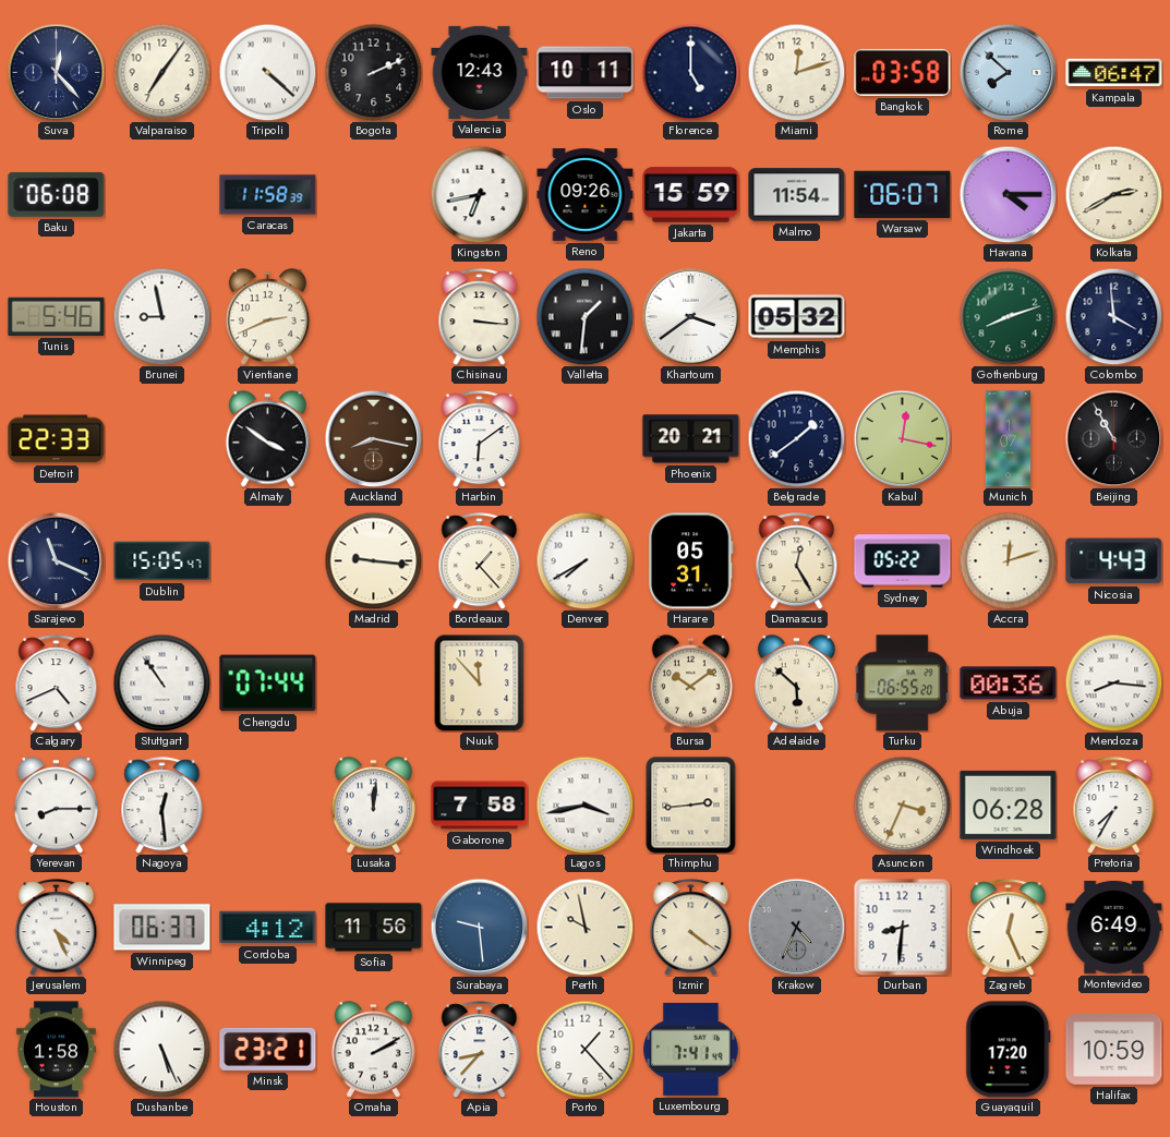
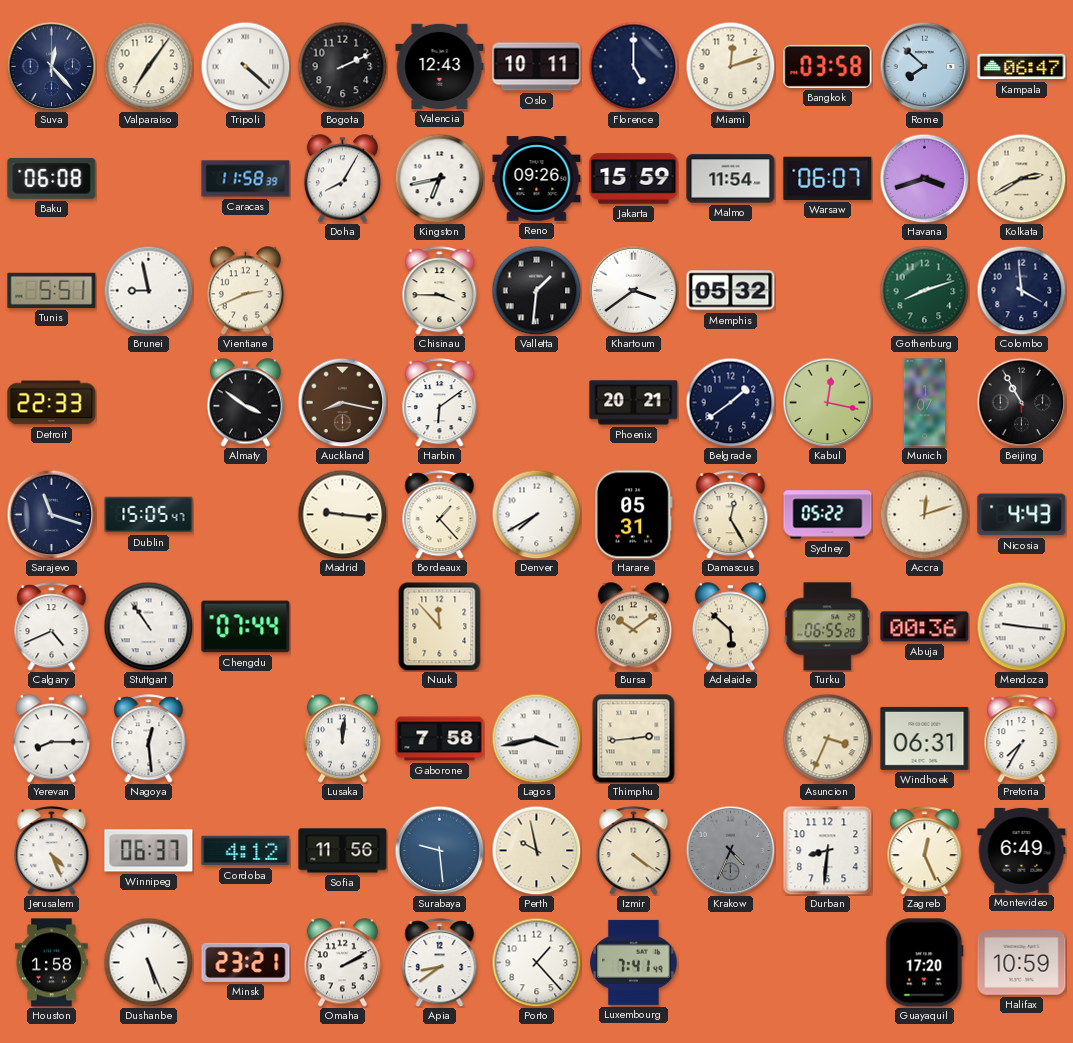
Doha: none -> 8:05
Havana: 4:15 -> 3:42
Tunis: 5:46 -> 5:51
Chisinau: 3:16 -> 3:45
Sarajevo: 11:19 -> 11:18
Mendoza: 8:16 -> 9:16
Windhoek: 06:28 -> 06:31
Apia: 8:37 -> 8:39
